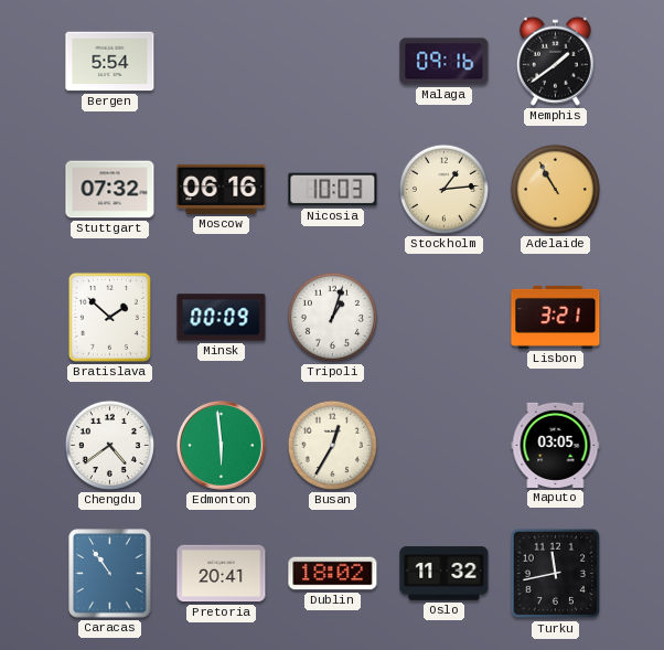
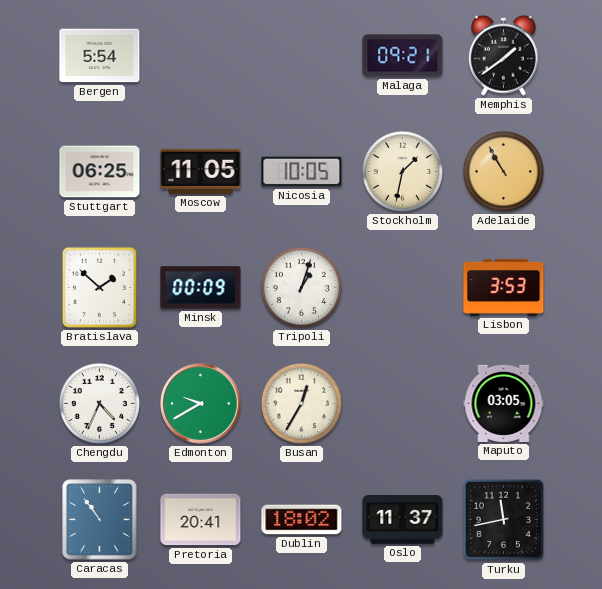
Malaga: 09:16 -> 09:21
Stuttgart: 07:32 -> 06:25
Moscow: 06:16 -> 11:05
Nicosia: 10:03 -> 10:05
Stockholm: 1:14 -> 1:32
Lisbon: 3:21 -> 3:53
Chengdu: 4:39 -> 4:34
Edmonton: 5:59 -> 9:40
Oslo: 11:32 -> 11:37
